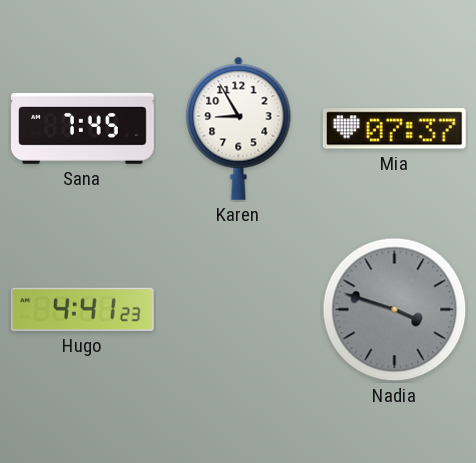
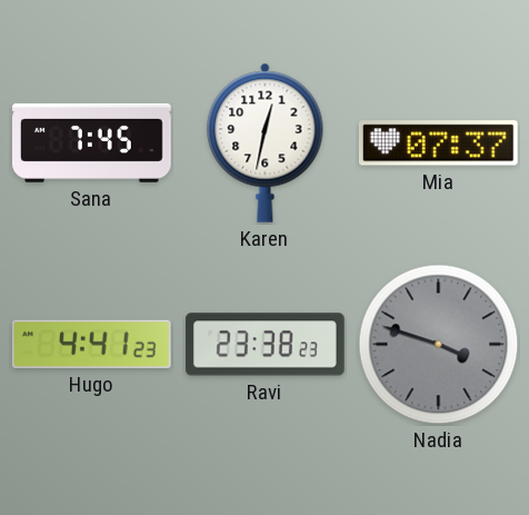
Karen: 8:55 -> 12:32
Ravi: none -> 23:38
